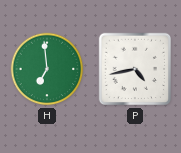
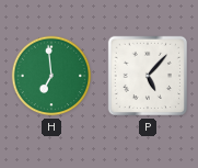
P: 4:43 -> 5:07
